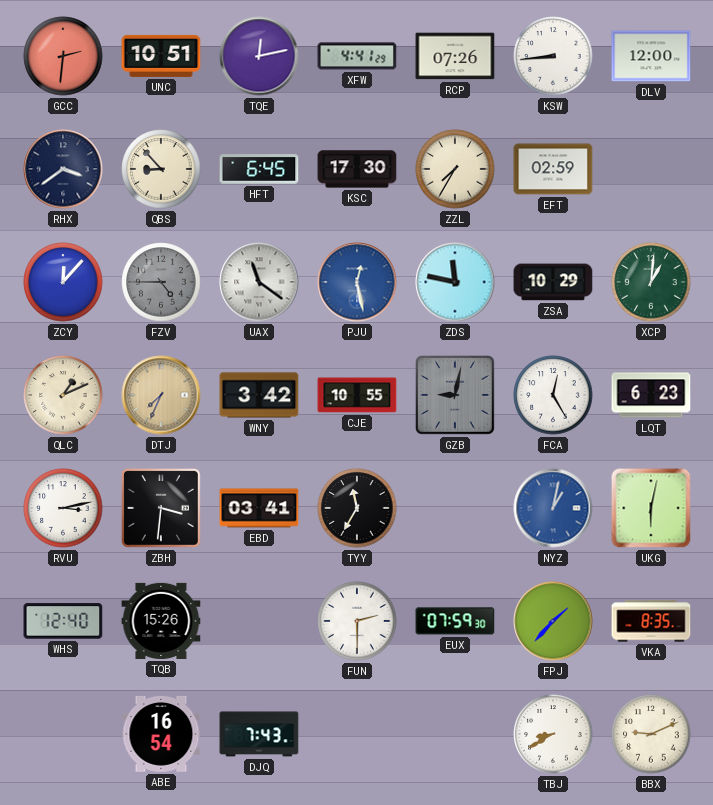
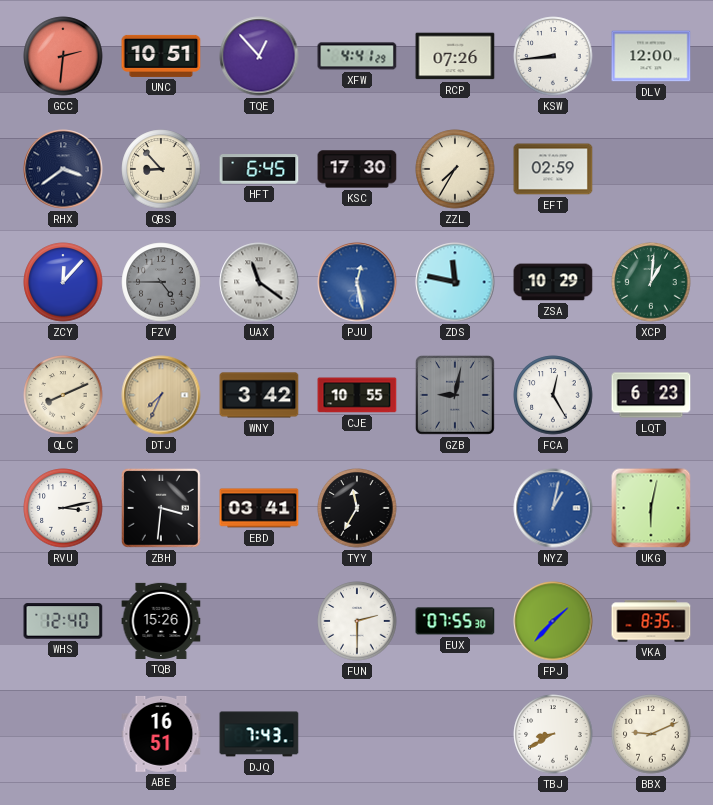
TQE: 12:13 -> 12:53
QLC: 1:11 -> 8:11
EUX: 07:59 -> 07:55
ABE: 16:54 -> 16:51
